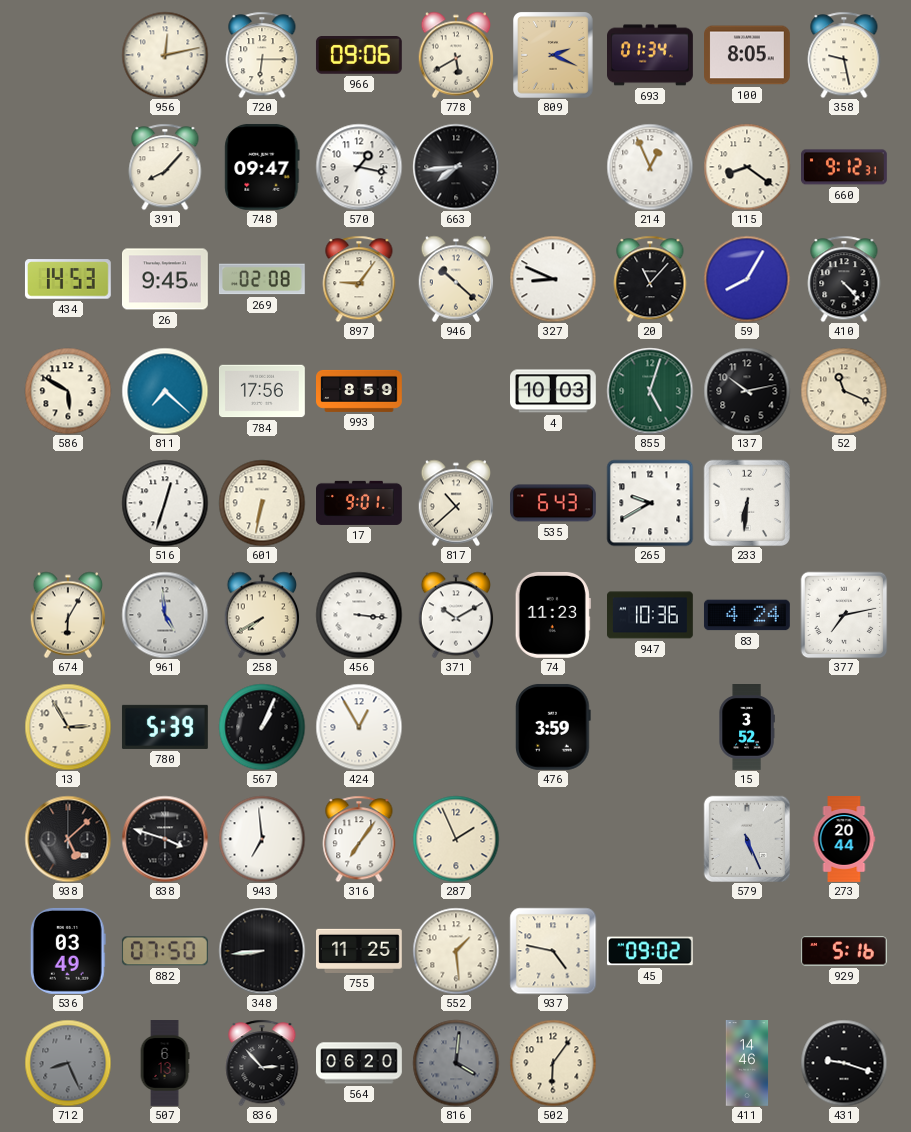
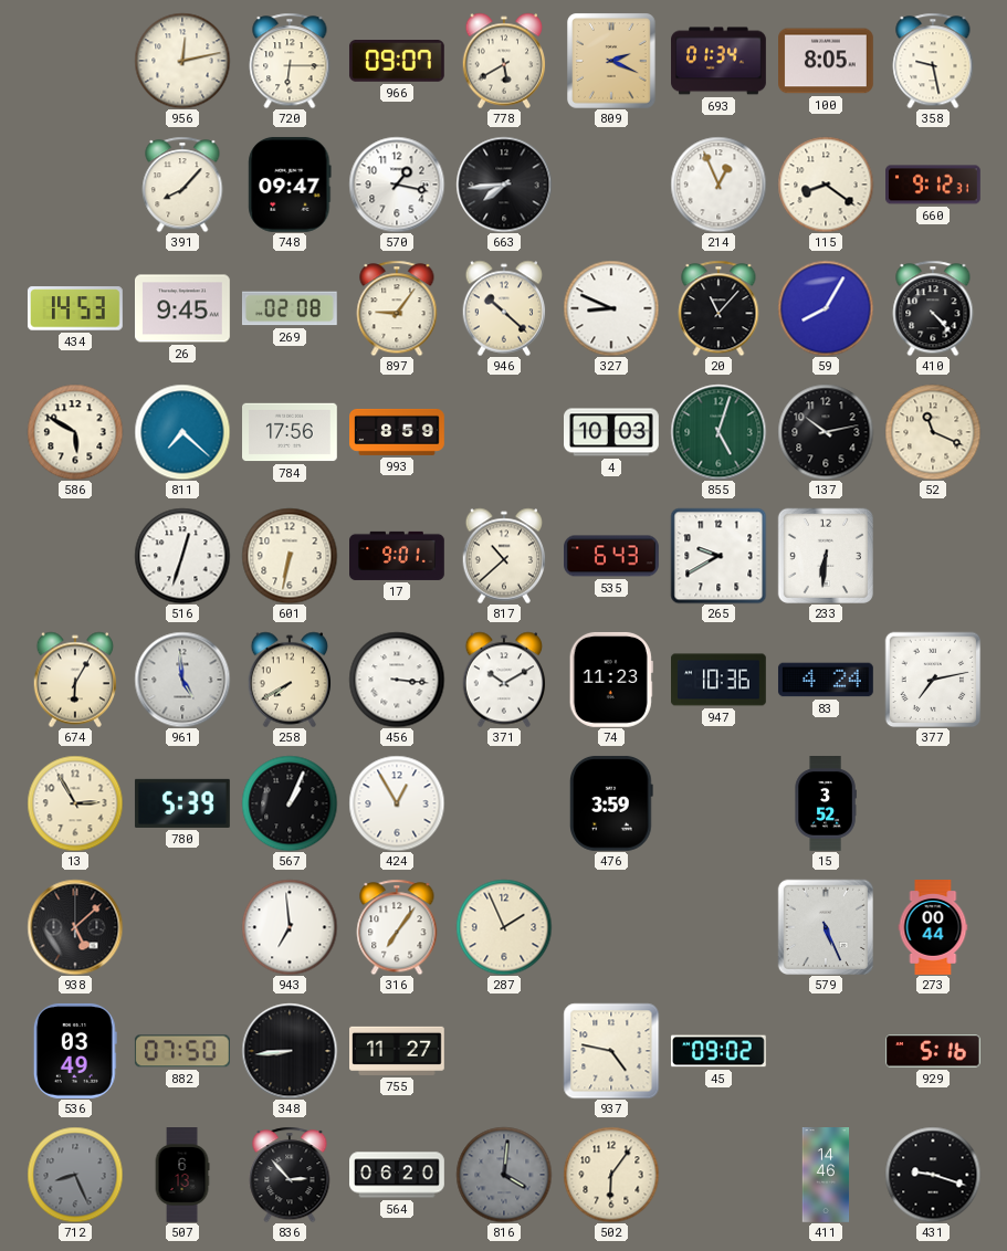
966: 09:06 -> 09:07
838: 3:48 -> none
273: 20:44 -> 00:44
755: 11:25 -> 11:27
552: 1:29 -> none
